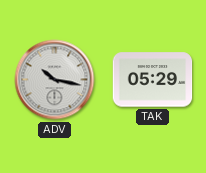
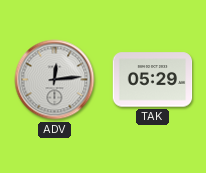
ADV: 10:17 -> 12:14
